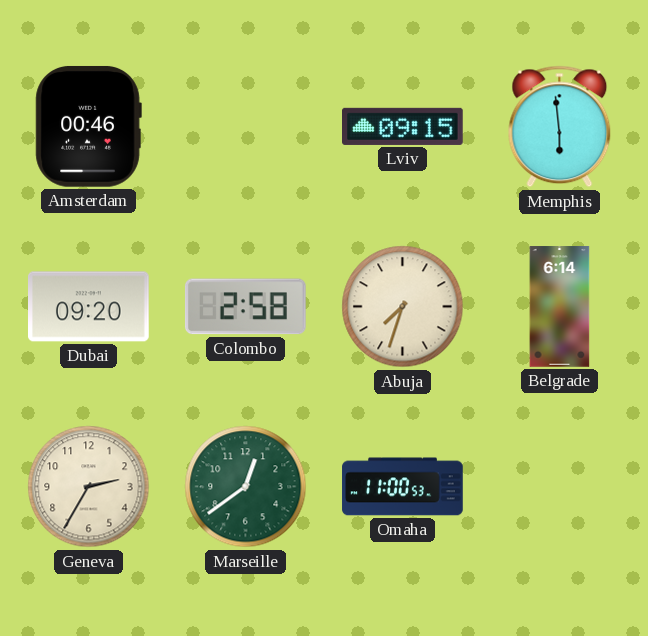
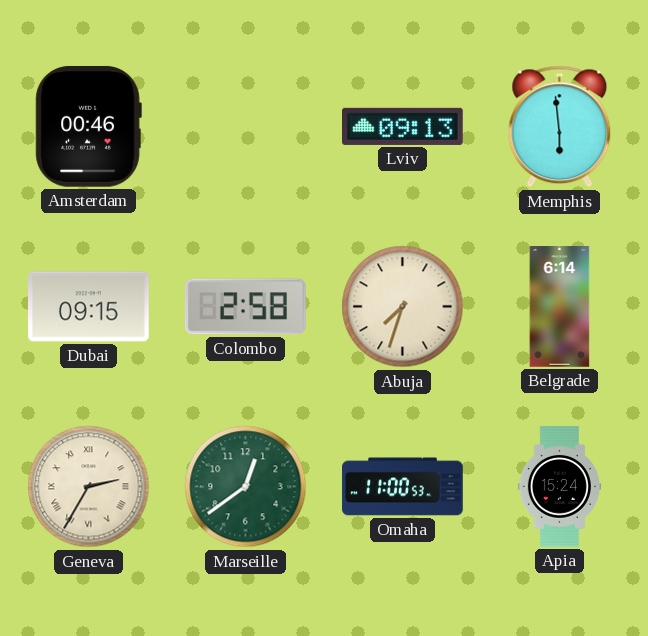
Lviv: 09:15 -> 09:13
Dubai: 09:20 -> 09:15
Geneva numerals: Arabic -> Roman
Apia: none -> 15:24
